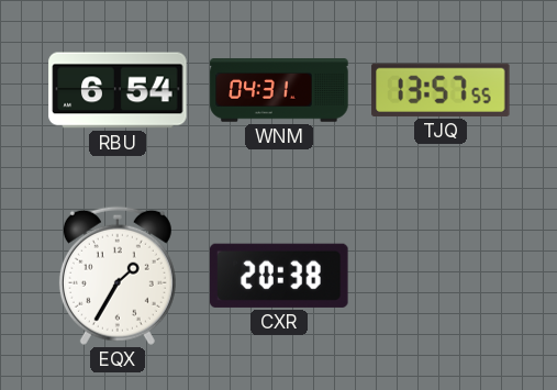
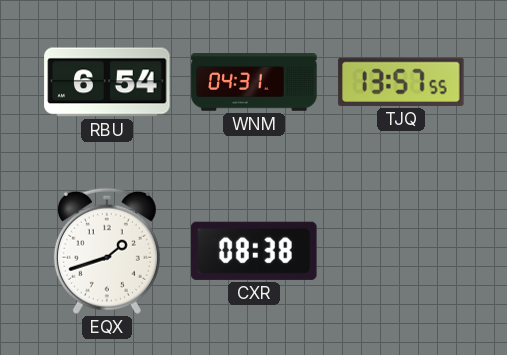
EQX: 1:35 -> 1:42
CXR: 20:38 -> 08:38
